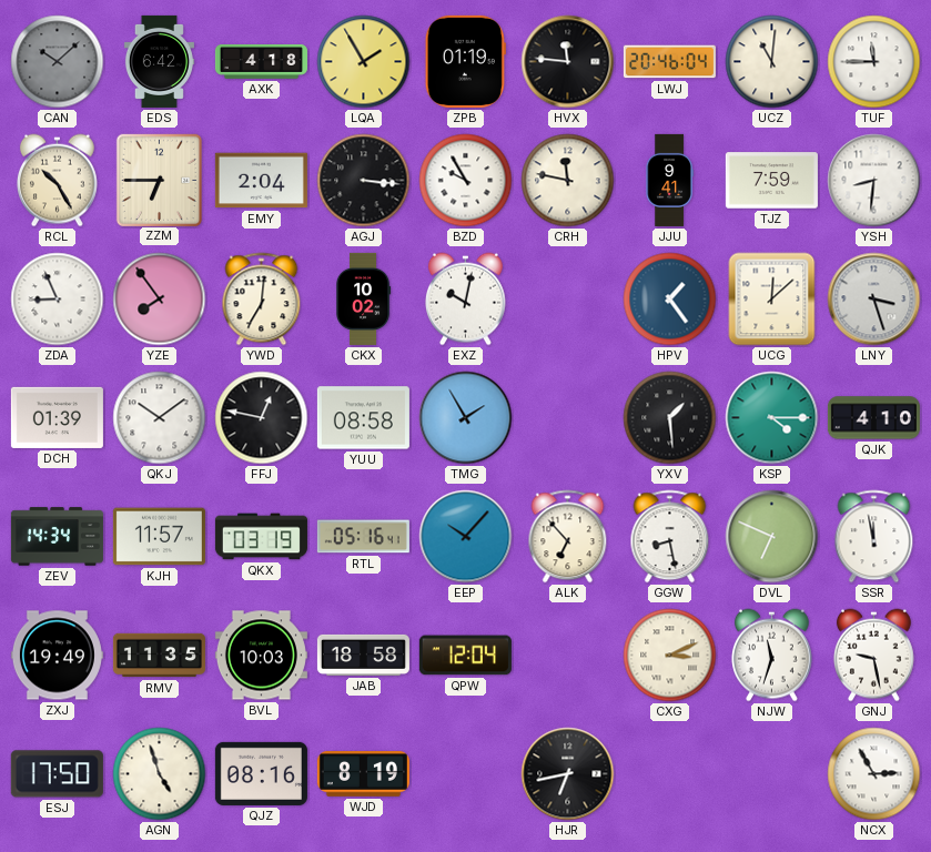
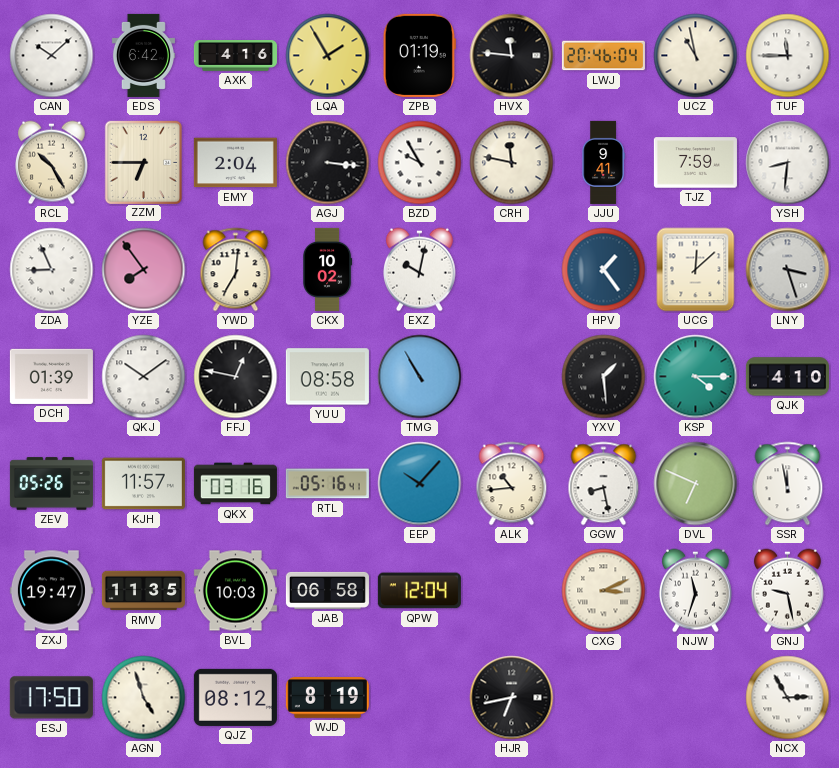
CAN dial: grey -> white
AXK: 4:18 -> 4:16
UCZ: 11:01 -> 10:58
TMG: 1:55 -> 10:55
ZEV: 14:34 -> 05:26
QKX: 03:19 -> 03:16
ALK: 6:53 -> 10:44
ZXJ: 19:49 -> 19:47
JAB: 18:58 -> 06:58
QJZ: 08:16 -> 08:12
